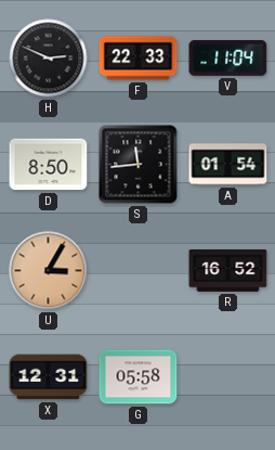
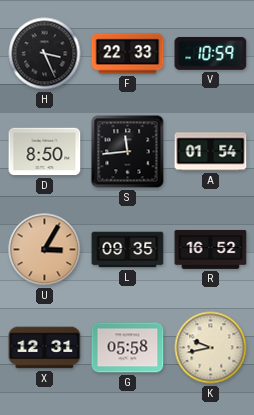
H: 2:49 -> 3:26
V: 11:04 -> 10:59
L: none -> 09:35
K: none -> 9:43
